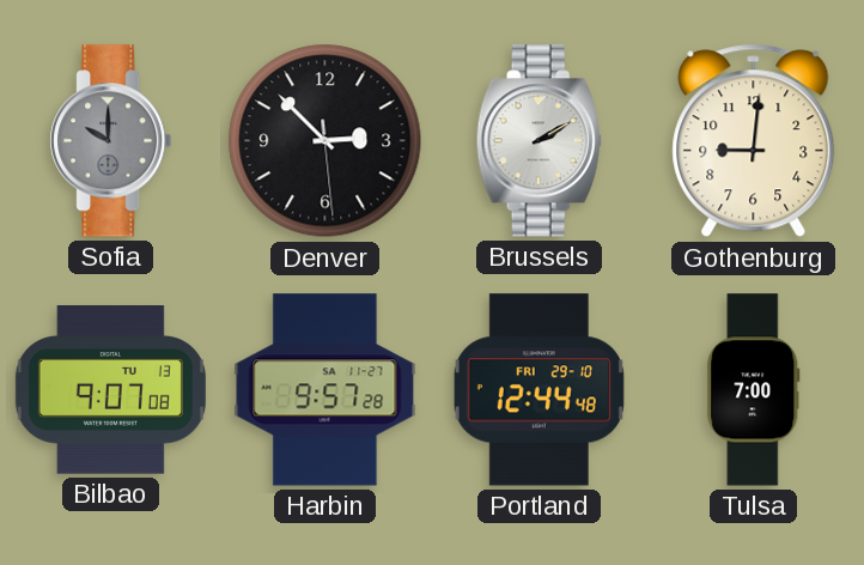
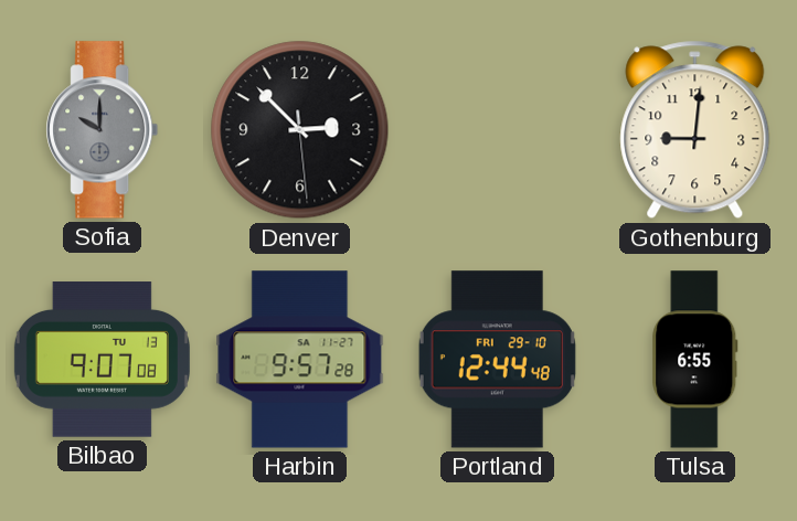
Brussels: 2:10 -> none
Tulsa: 7:00 -> 6:55
